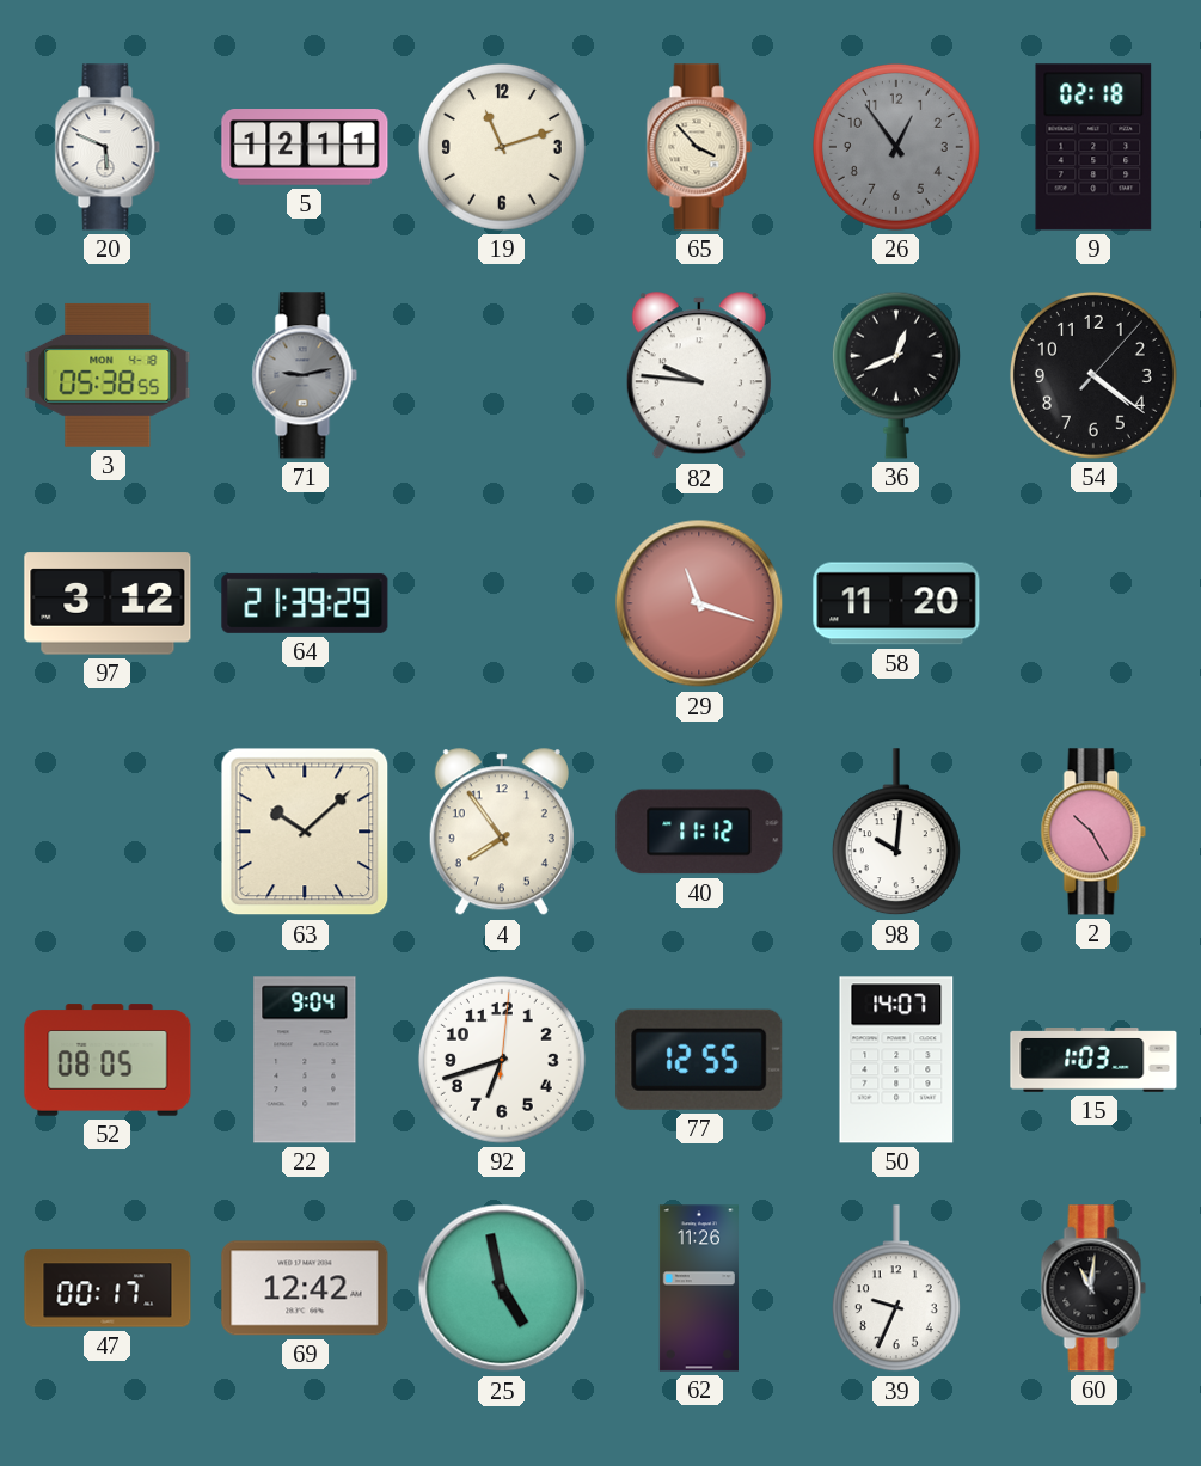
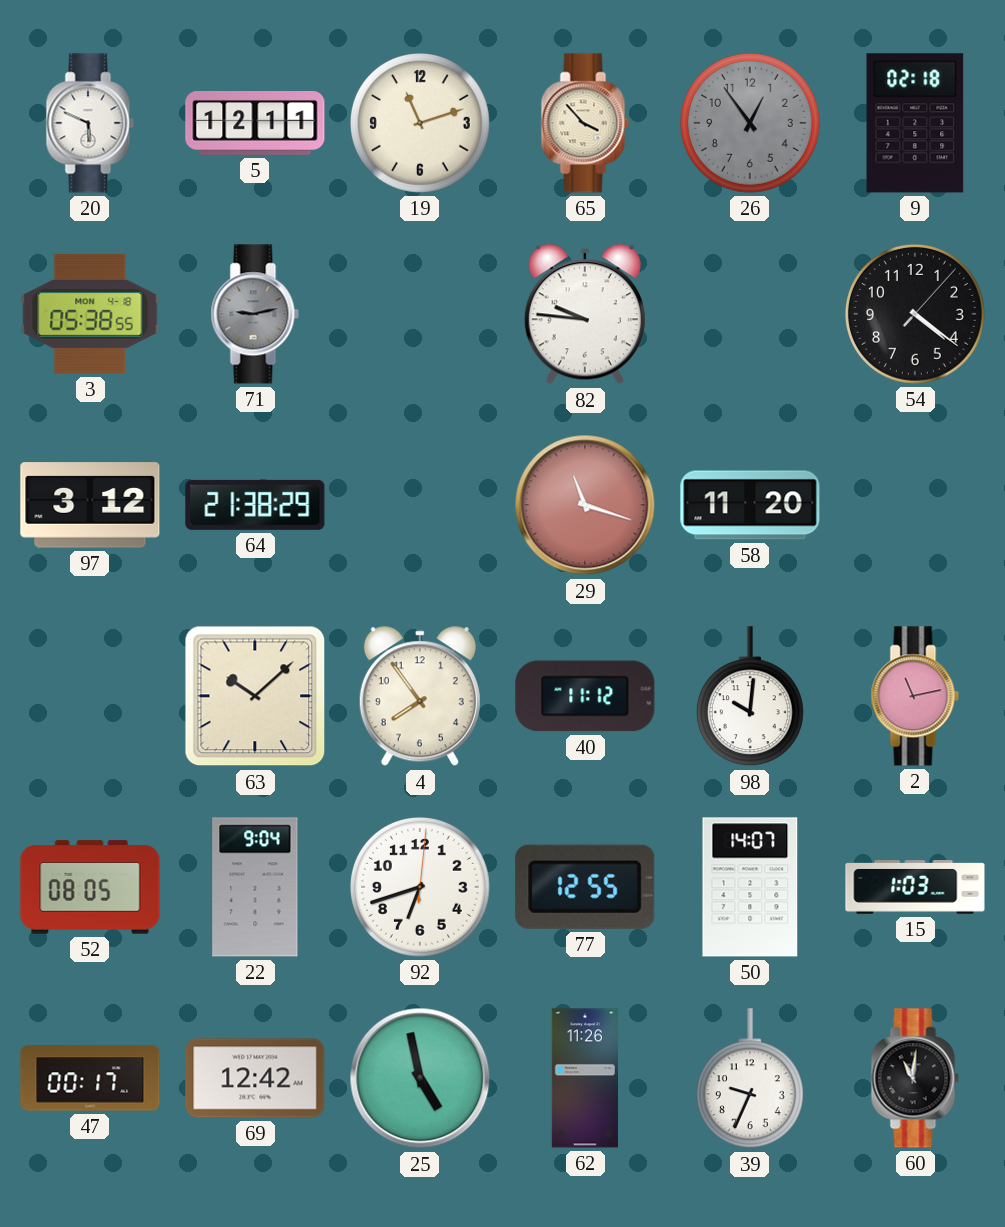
36: 12:41 -> none
64: 21:39 -> 21:38
2: 10:25 -> 11:13
